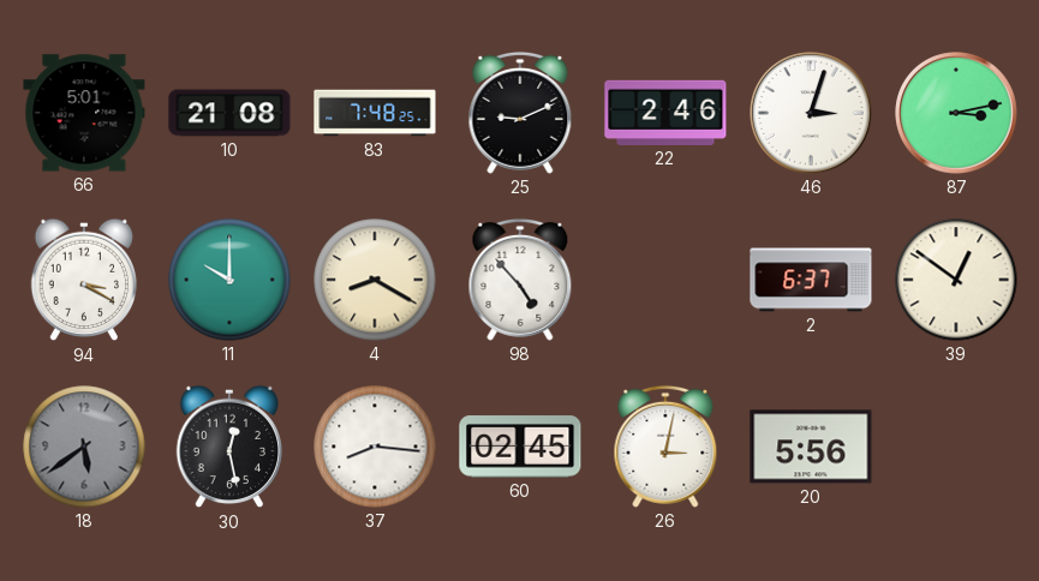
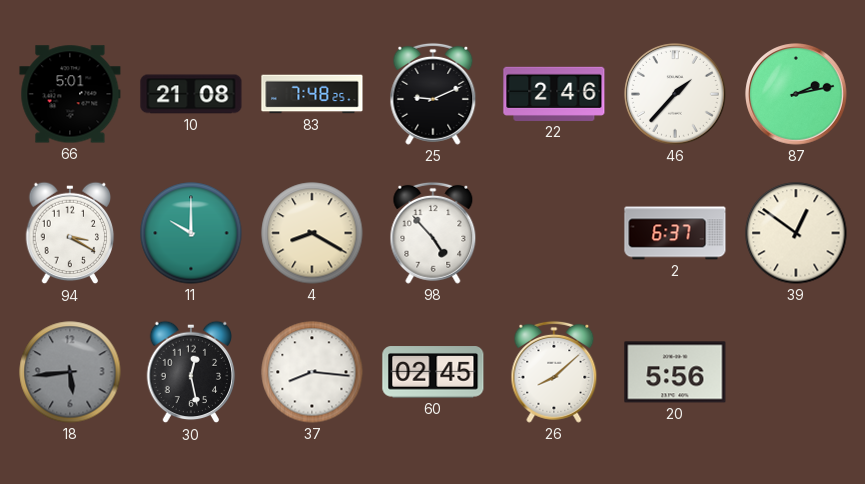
46: 3:03 -> 1:37
87: 3:13 -> 2:13
18: 5:39 -> 5:44
26: 3:02 -> 8:08
